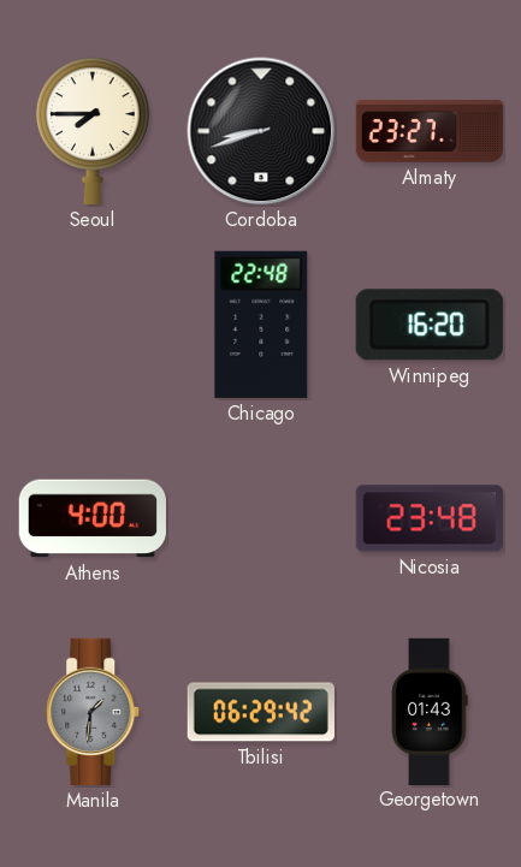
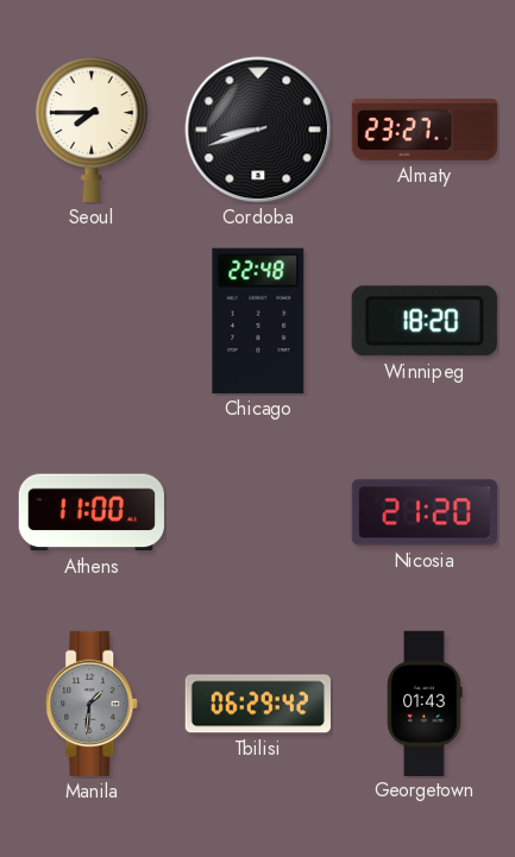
Winnipeg: 16:20 -> 18:20
Athens: 4:00 -> 11:00
Nicosia: 23:48 -> 21:20
